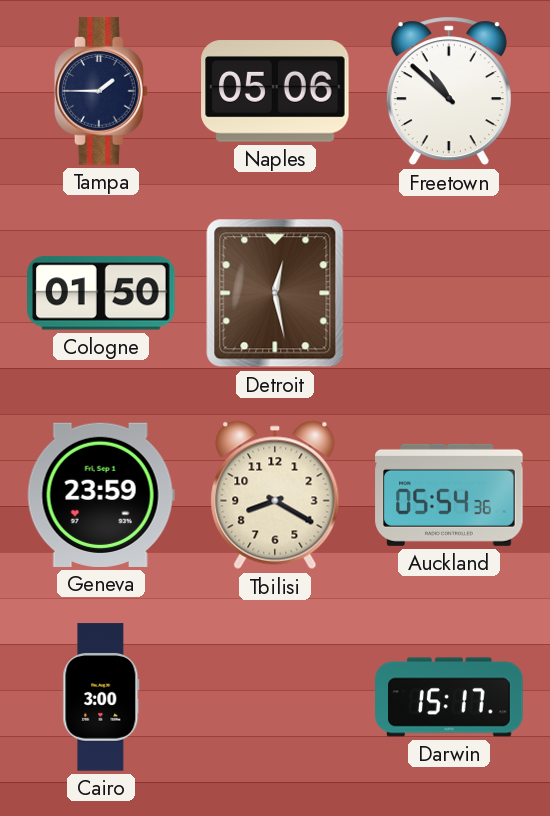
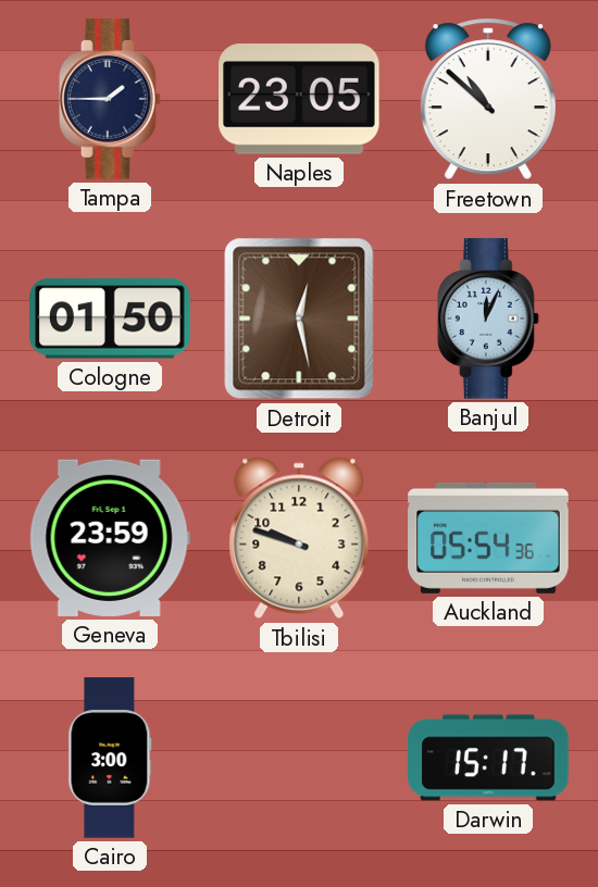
Naples: 05:06 -> 23:05
Banjul: none -> 12:04
Tbilisi: 8:20 -> 9:48
